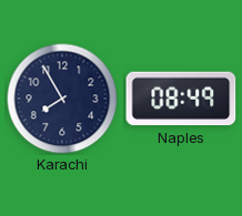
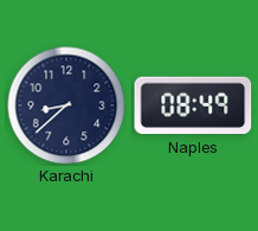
Karachi: 7:55 -> 8:38
